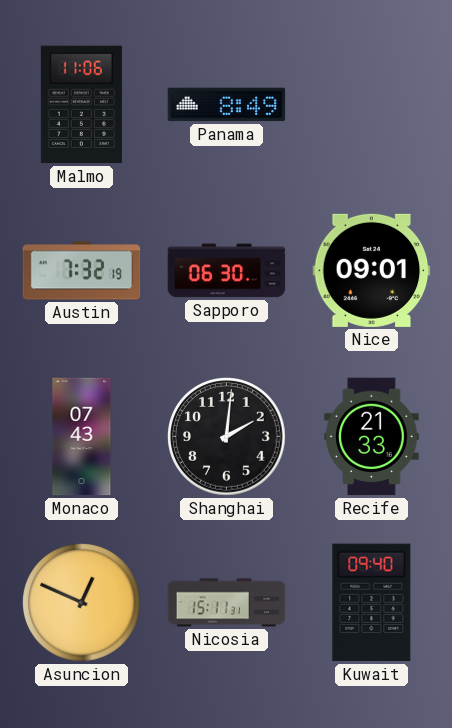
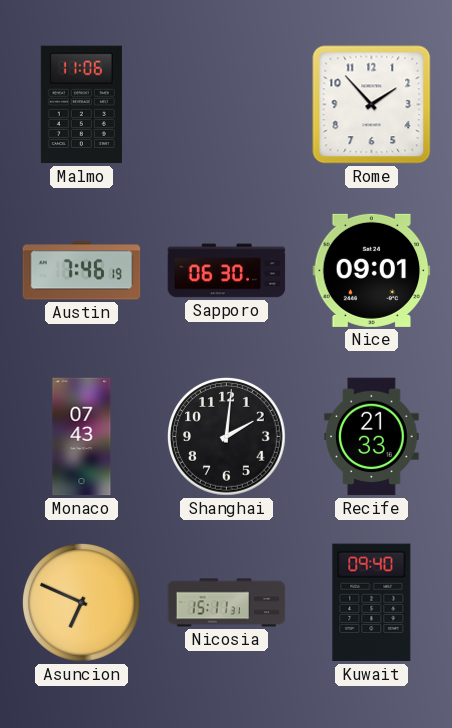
Panama: 8:49 -> none
Rome: none -> 1:53
Austin: 7:32 -> 7:46
Asuncion: 12:49 -> 6:49
